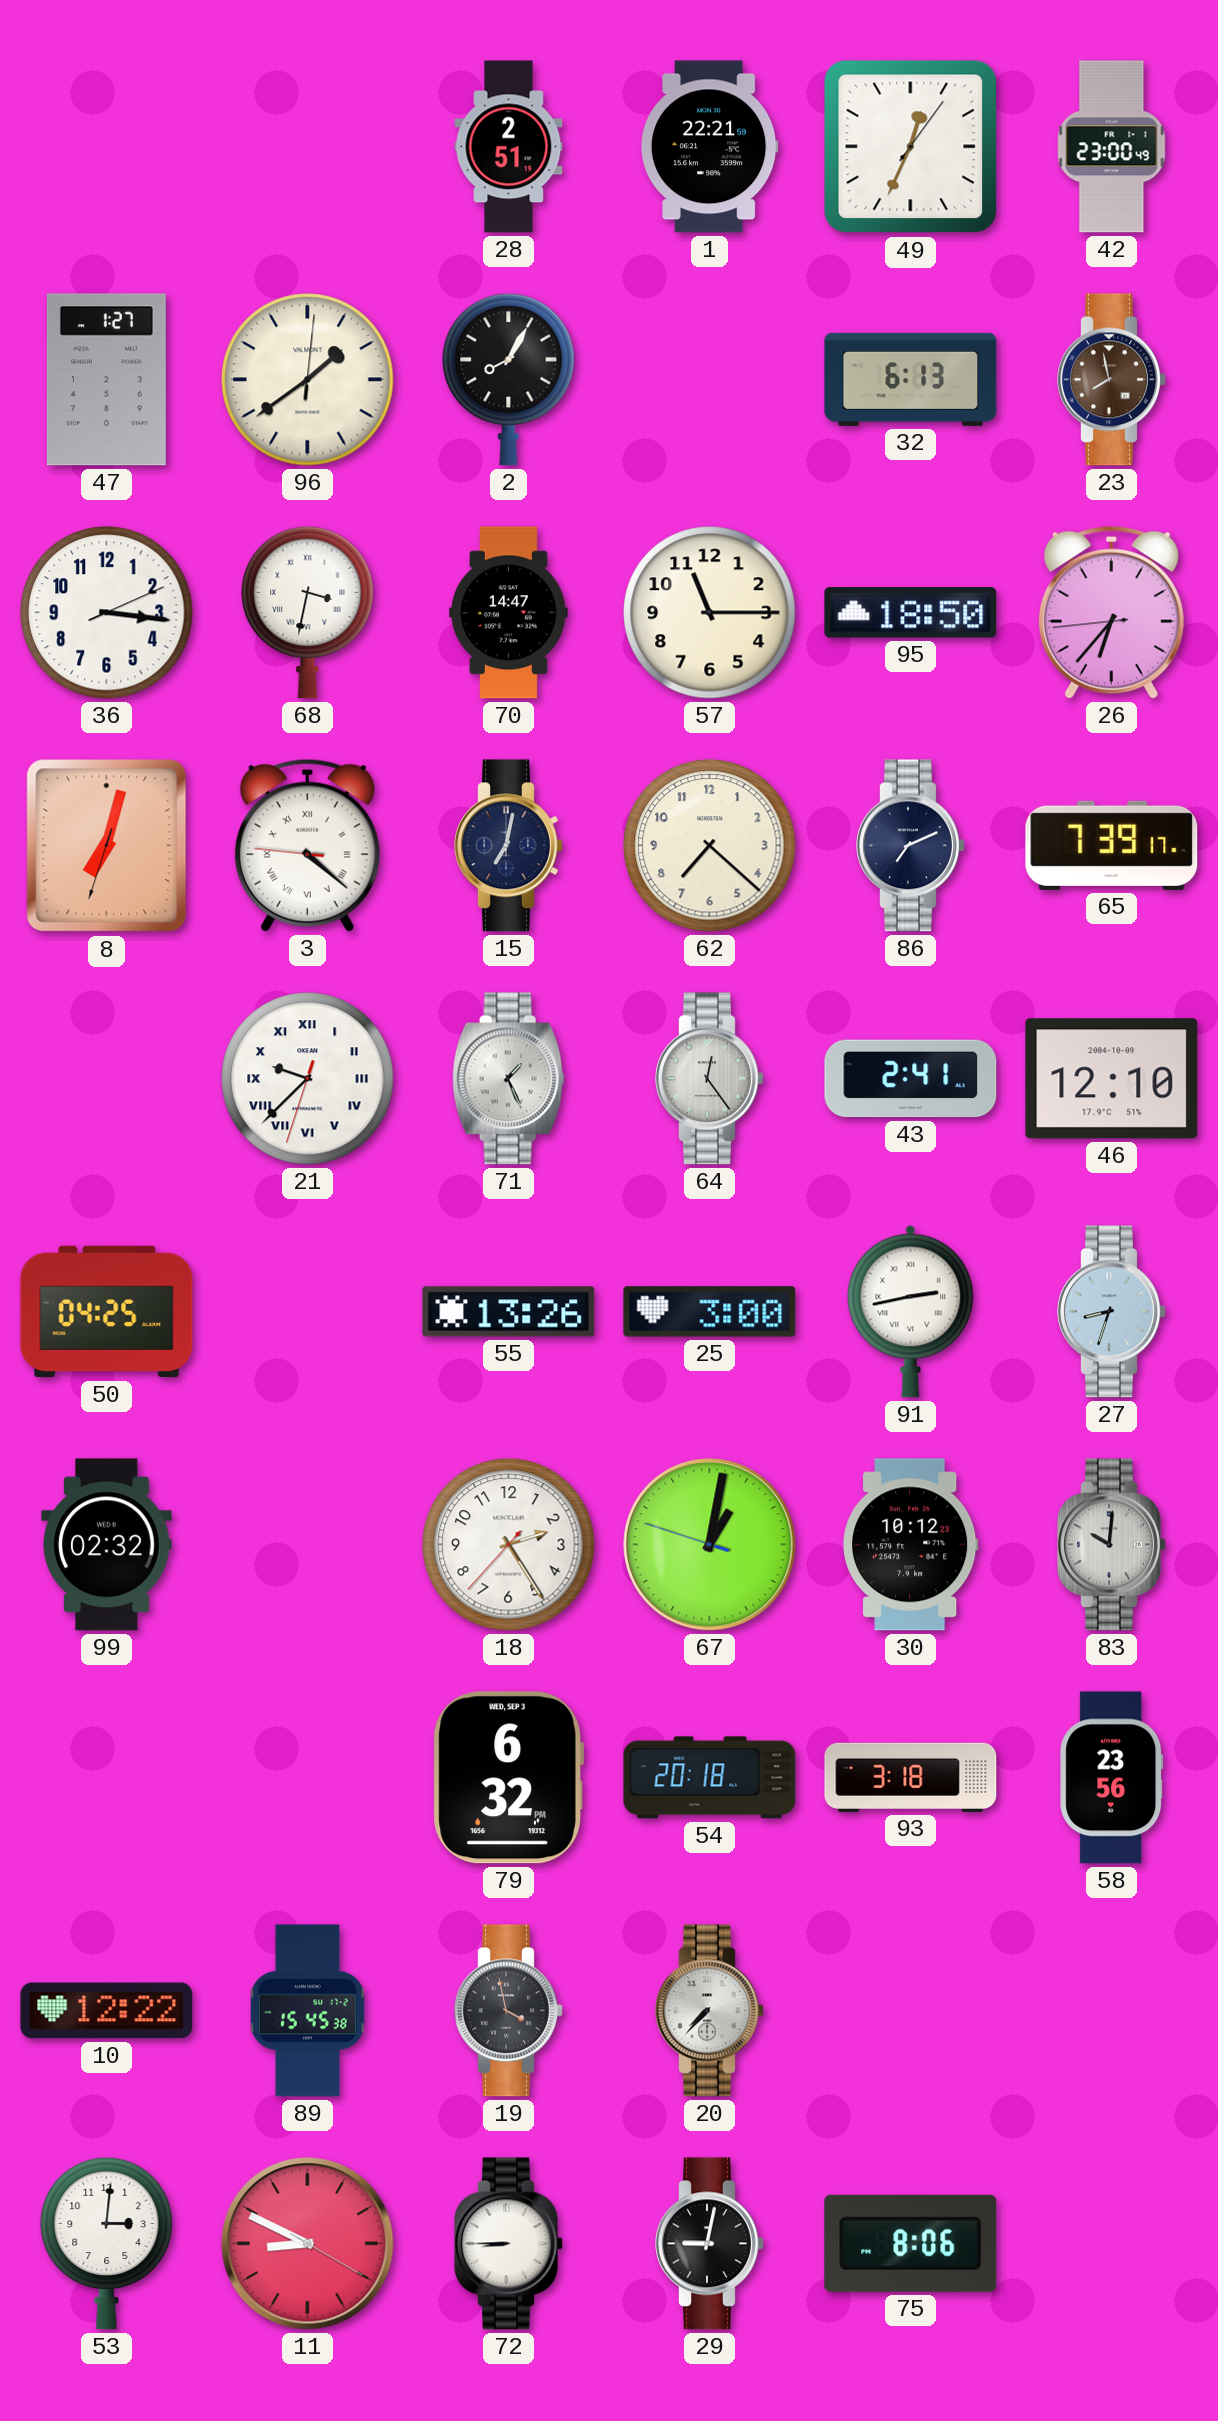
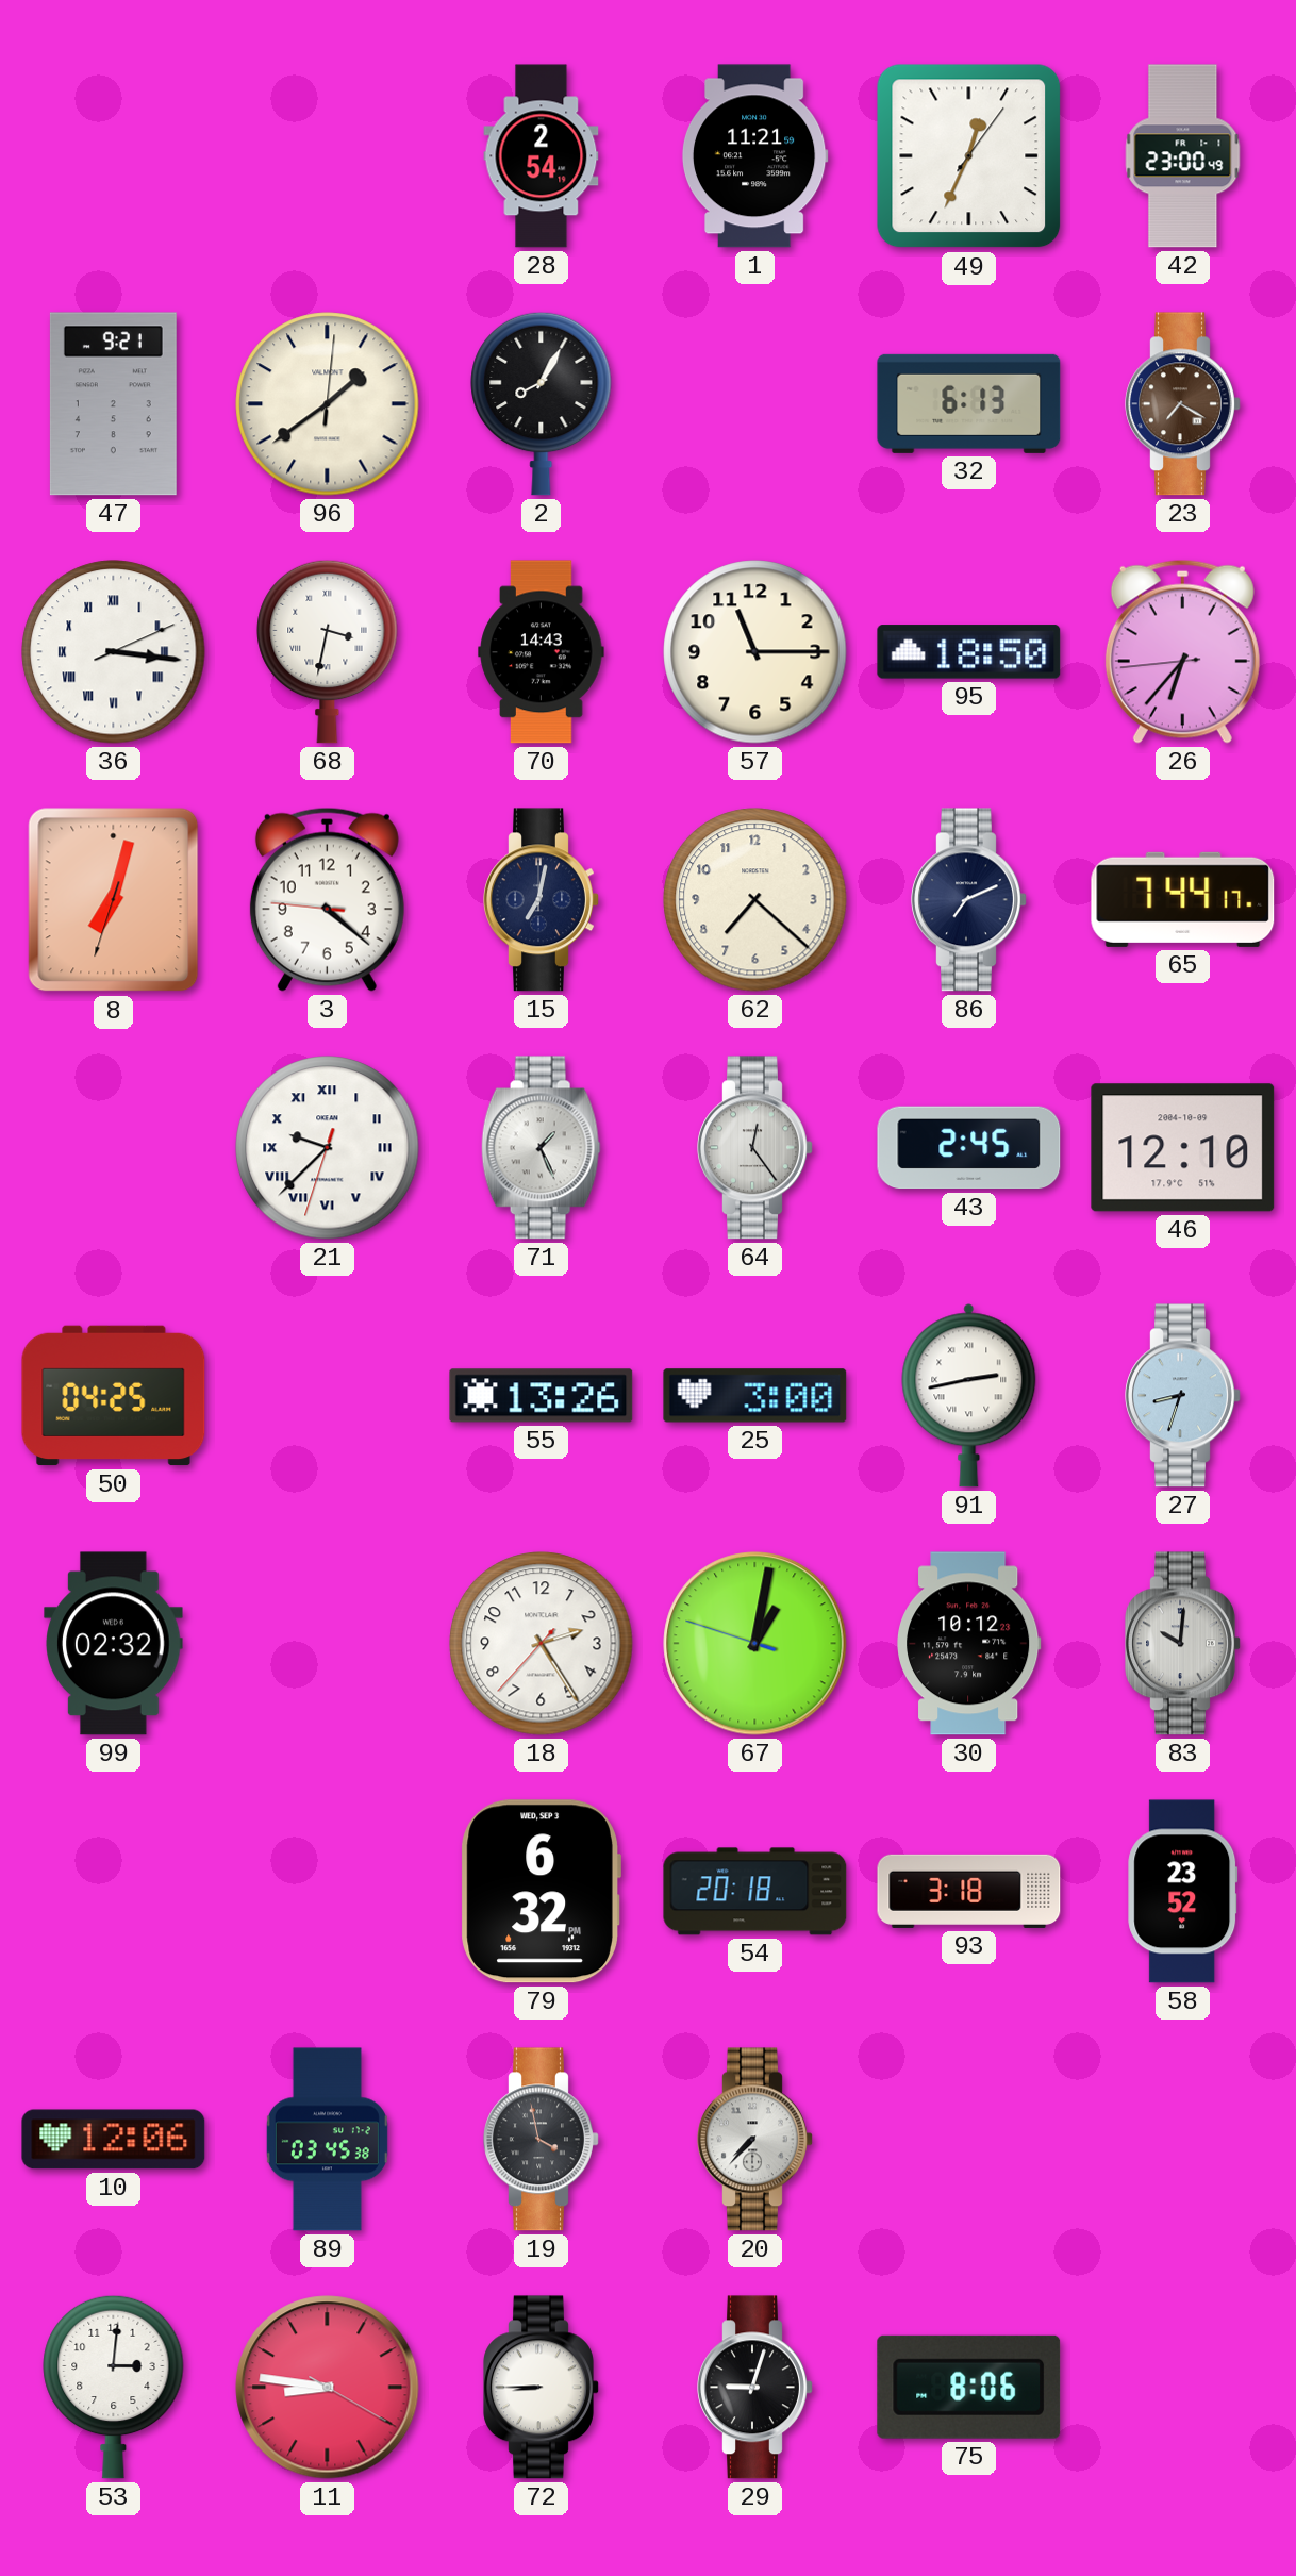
28: 2:51 -> 2:54
1: 22:21 -> 11:21
47: 1:27 -> 9:21
23: 7:58 -> 7:20
36 numerals: Arabic -> Roman
70: 14:47 -> 14:43
3 numerals: Roman -> Arabic
65: 7:39 -> 7:44
43: 2:41 -> 2:45
58: 23:56 -> 23:52
10: 12:22 -> 12:06
89: 15:45 -> 03:45
11: 8:49 -> 8:46
29: 9:02 -> 9:03
